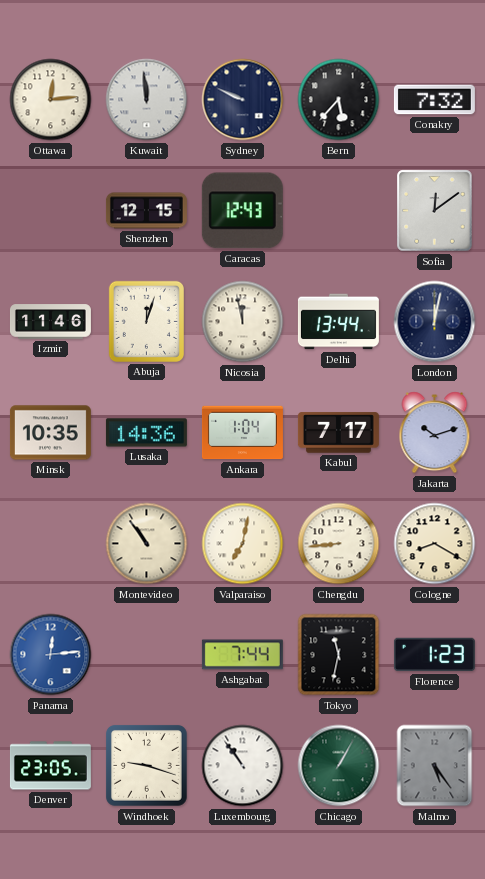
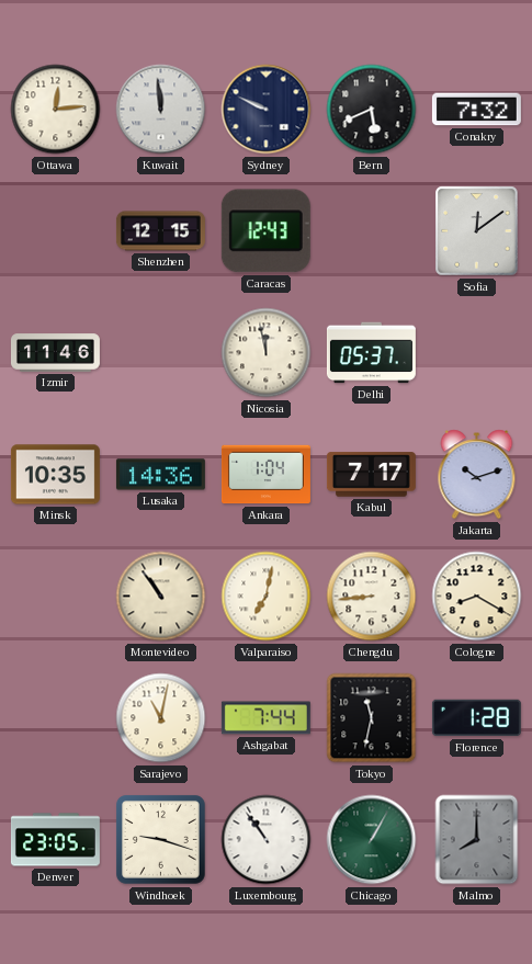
Bern: 5:37 -> 5:41
Abuja: 12:03 -> none
Delhi: 13:44 -> 05:37
London: 12:02 -> none
Panama: 12:14 -> none
Sarajevo: none -> 11:02
Florence: 1:23 -> 1:28
Malmo: 5:24 -> 8:00
